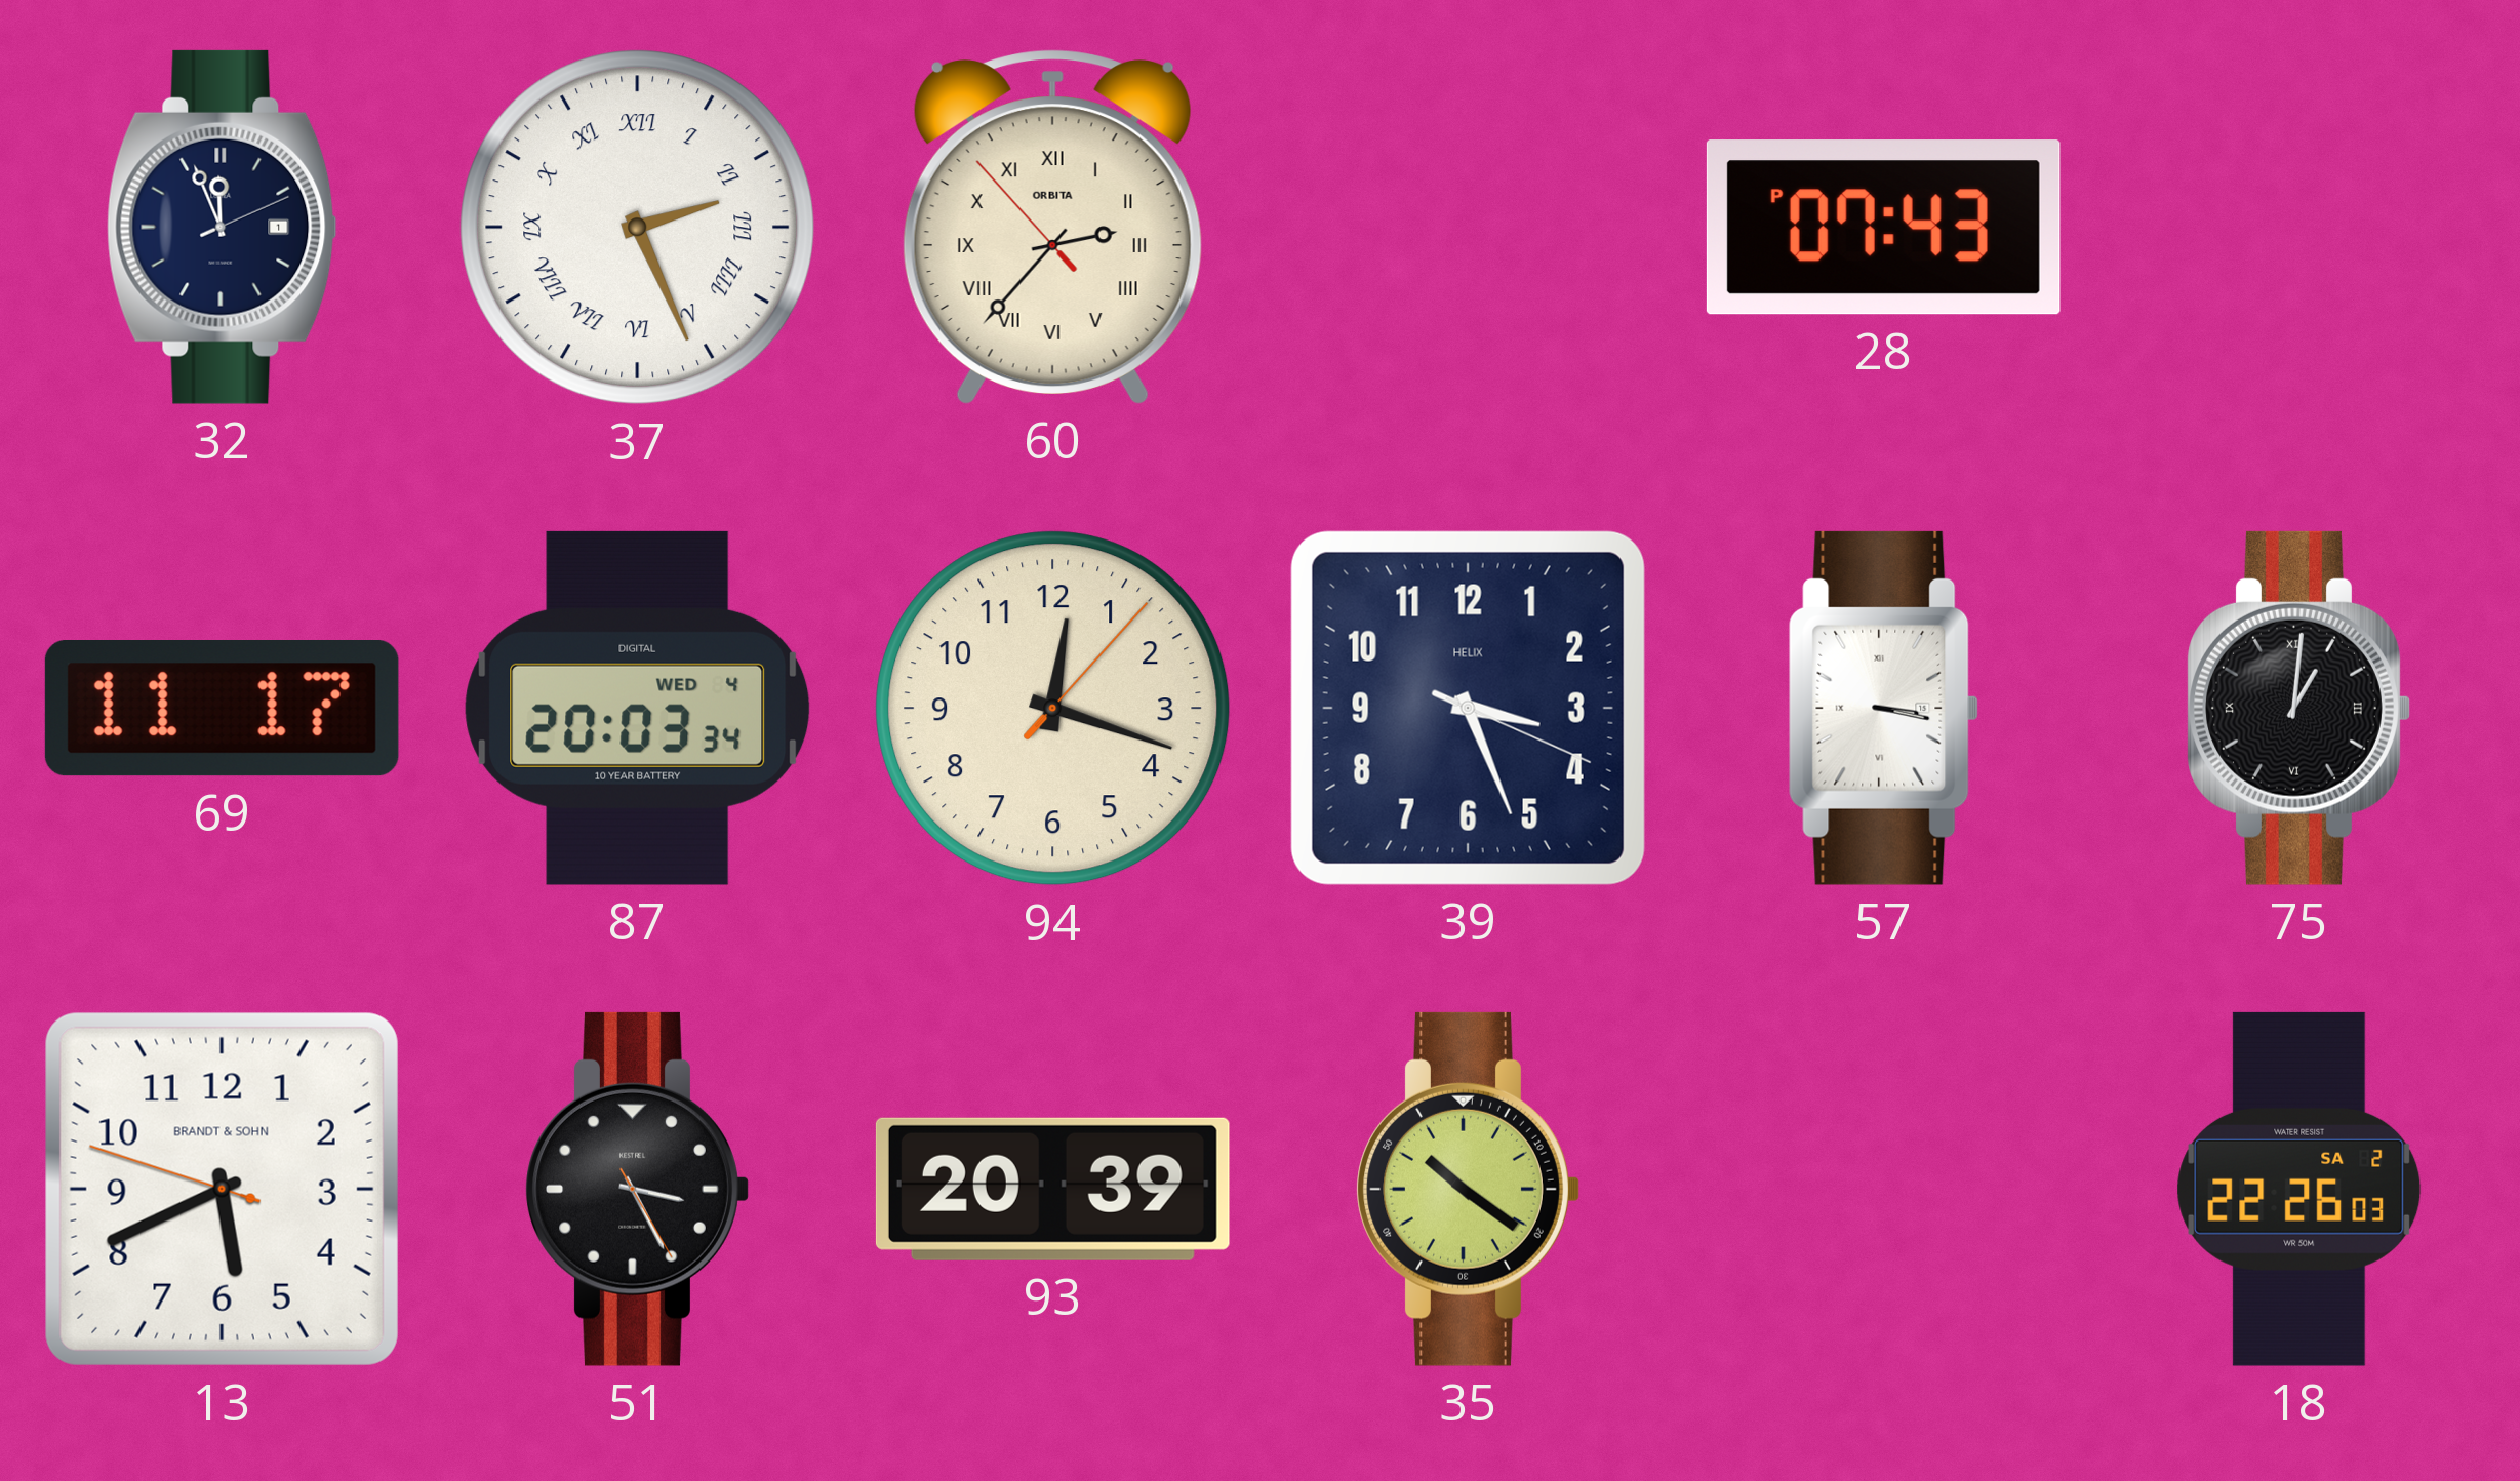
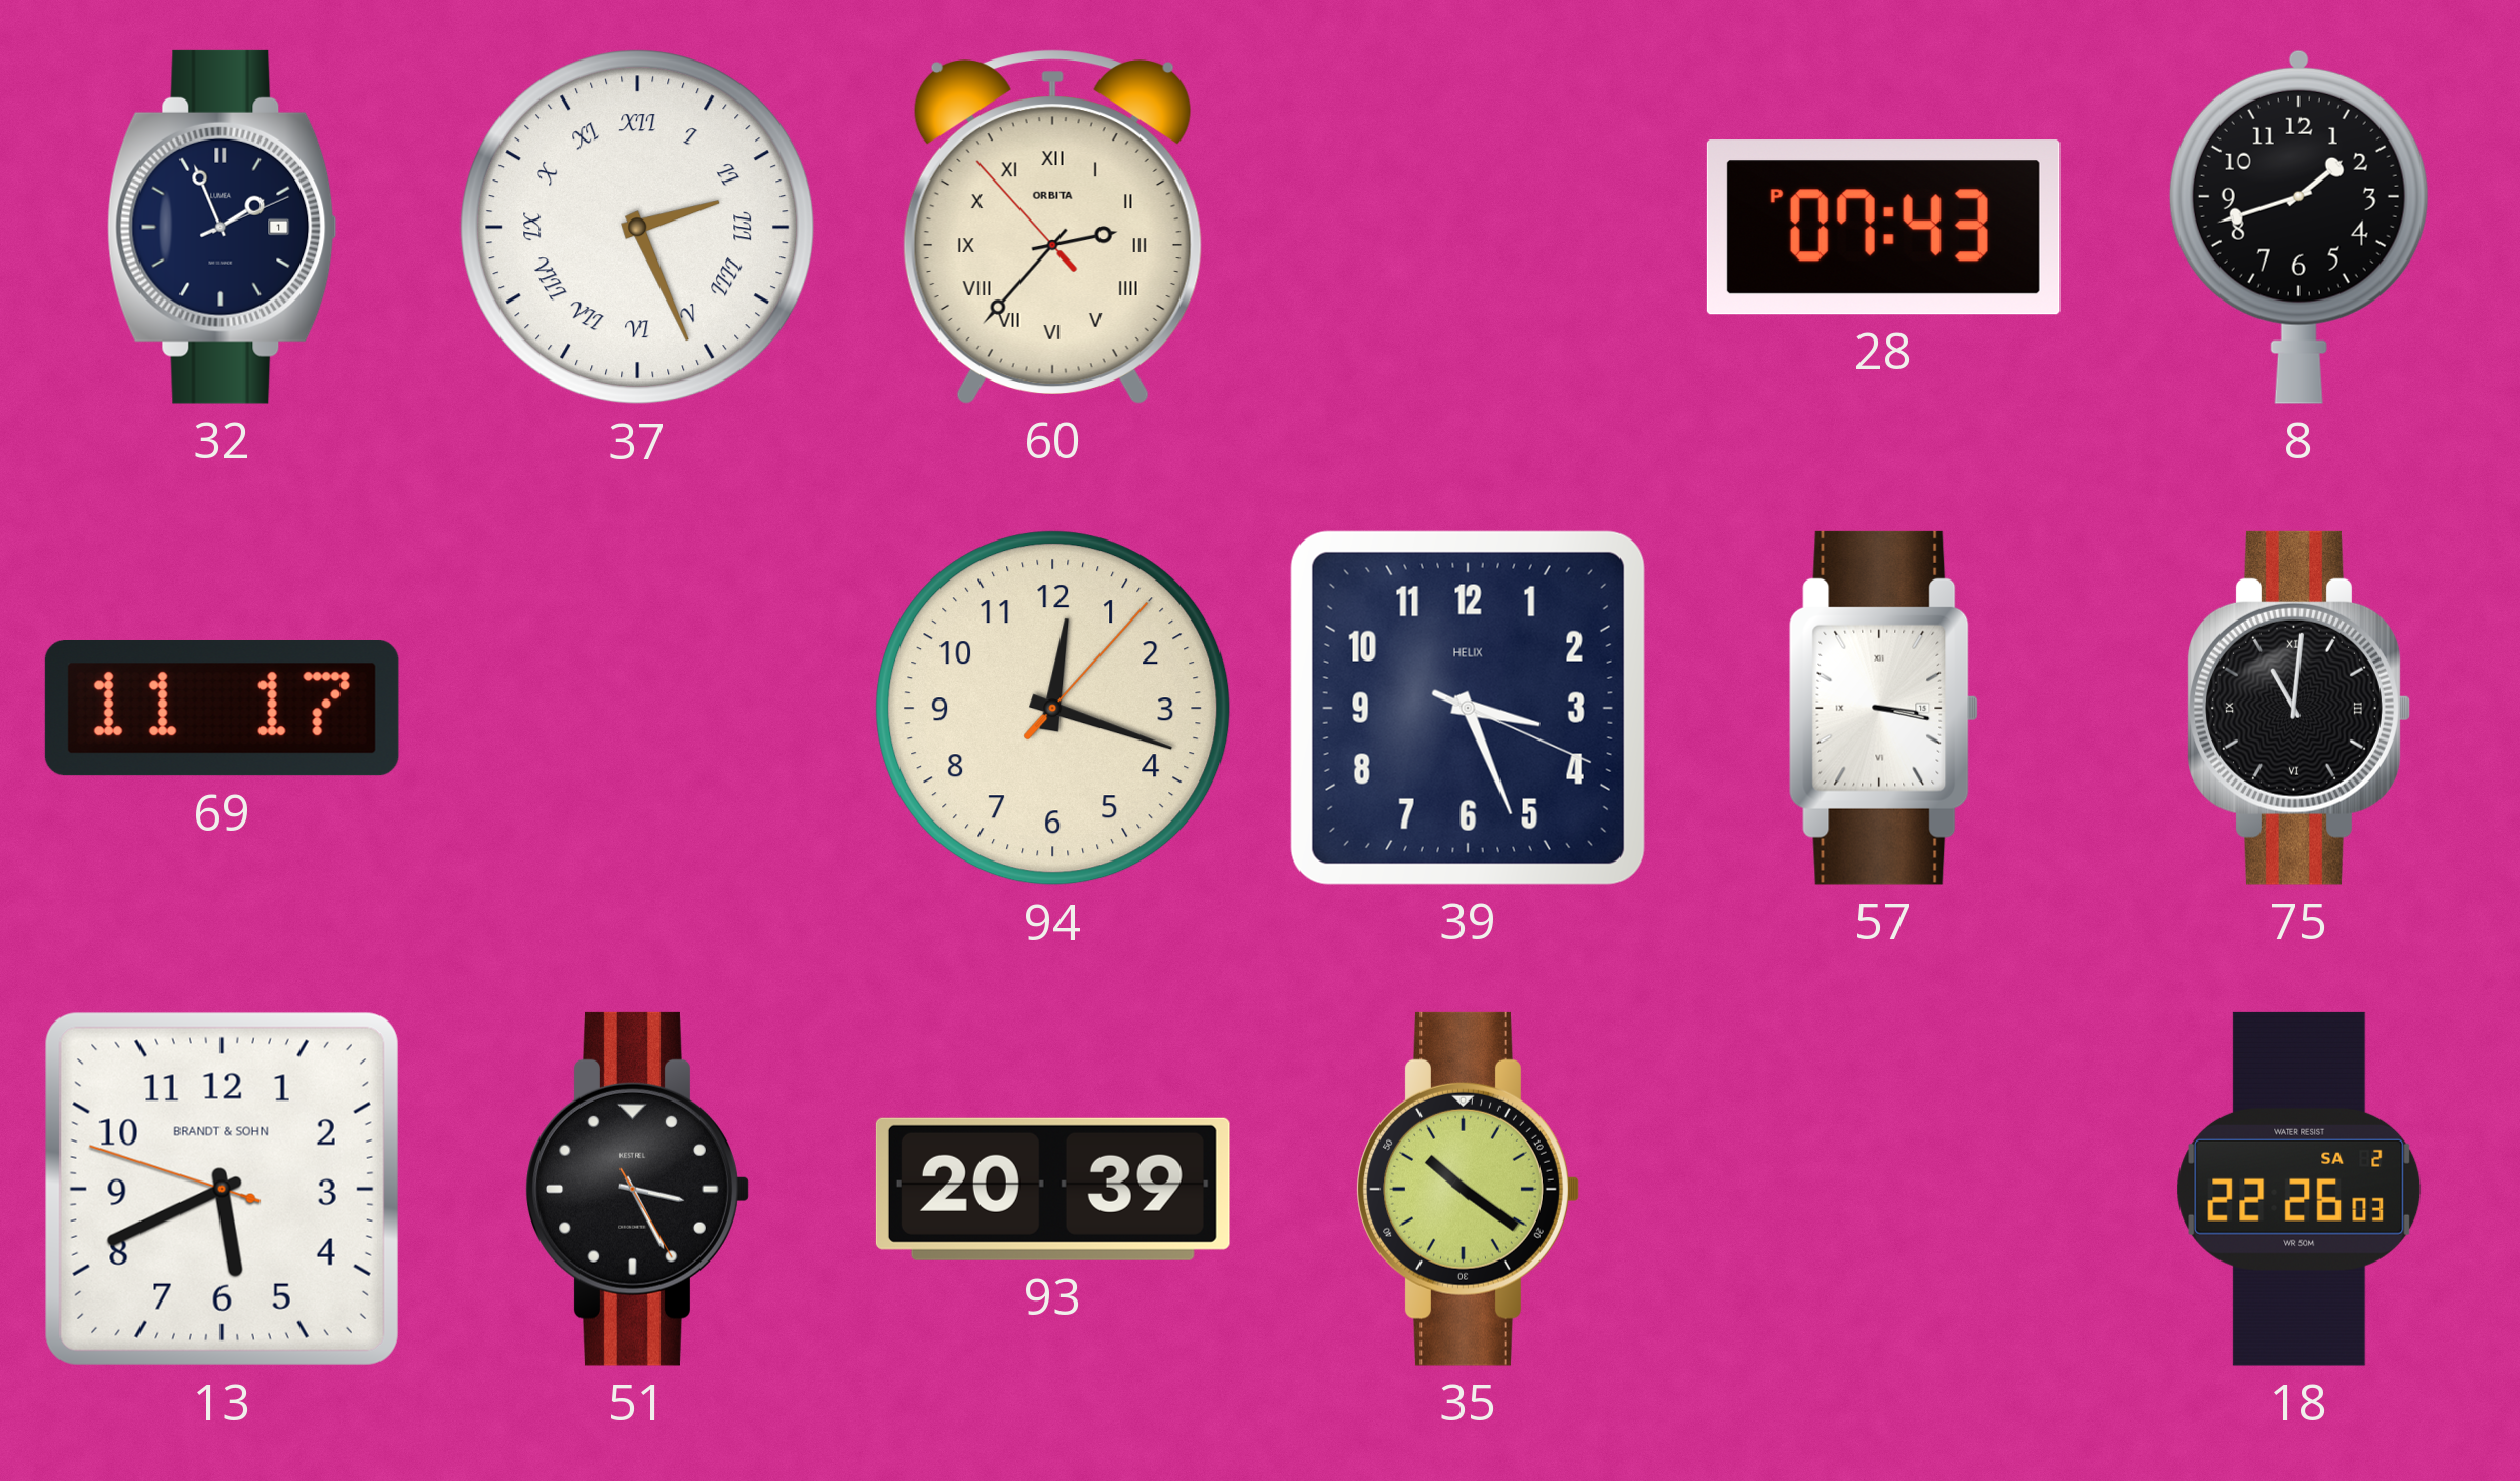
32: 11:56 -> 1:56
8: none -> 1:42
87: 20:03 -> none
75: 1:01 -> 11:01
